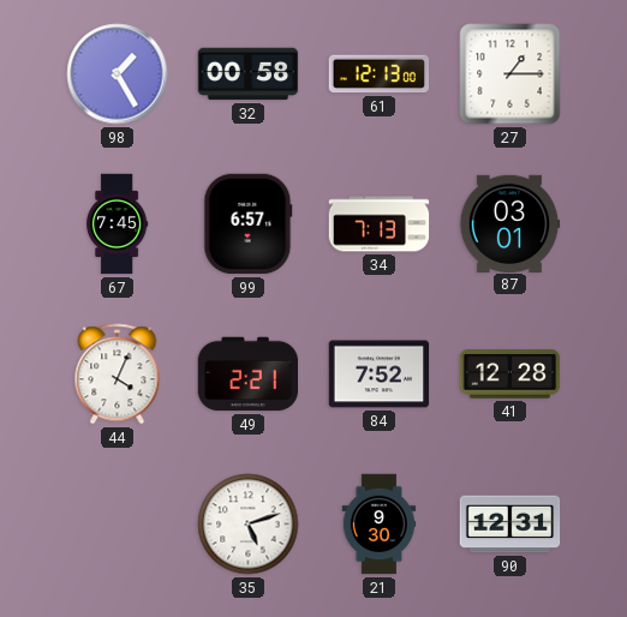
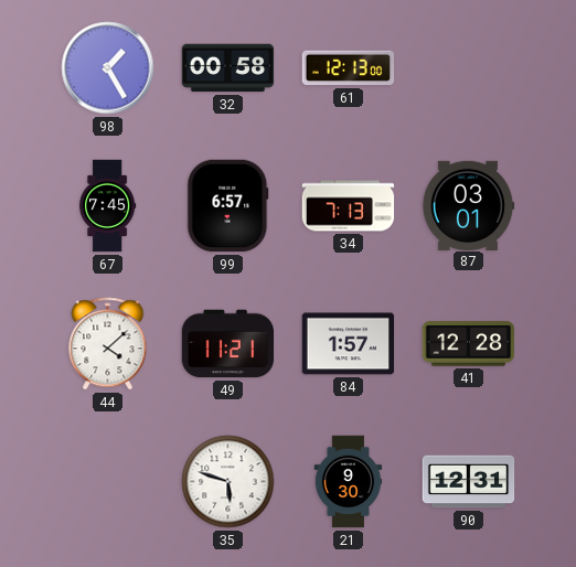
27: 1:15 -> none
44: 4:04 -> 4:08
49: 2:21 -> 11:21
84: 7:52 -> 1:57
35: 5:12 -> 5:48
